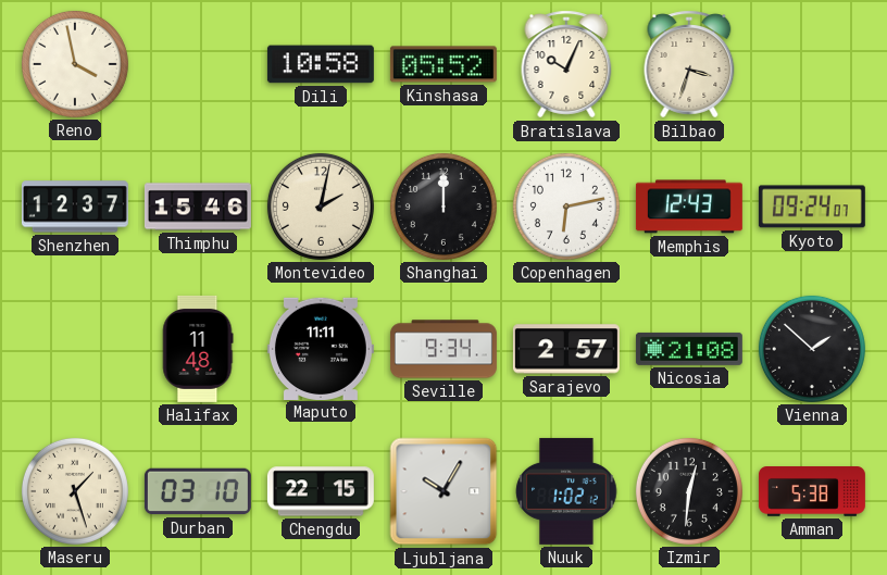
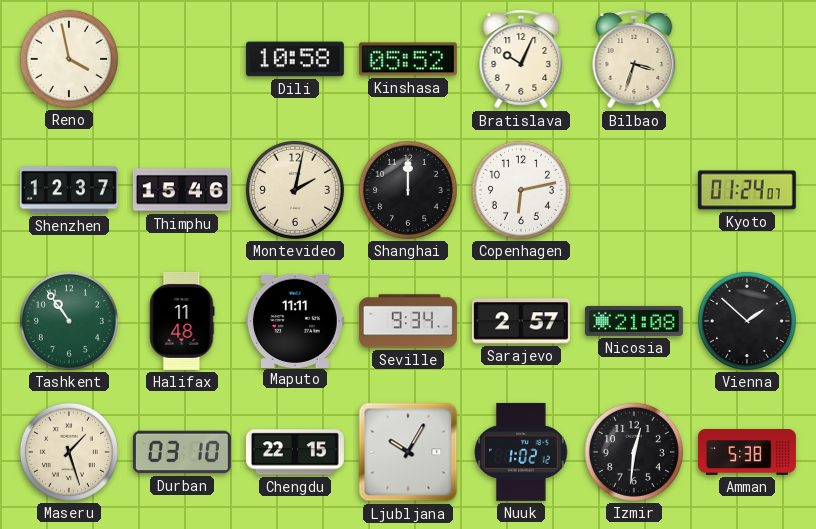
Memphis: 12:43 -> none
Kyoto: 09:24 -> 01:24
Tashkent: none -> 10:54
